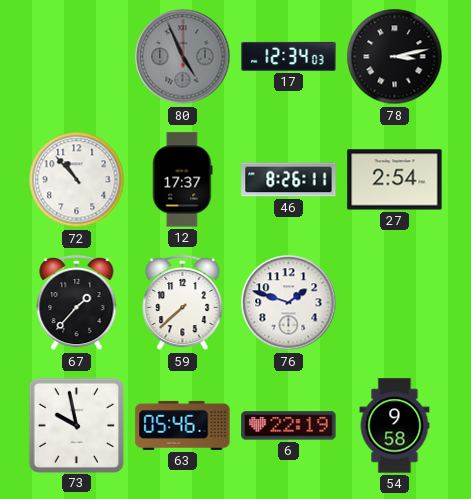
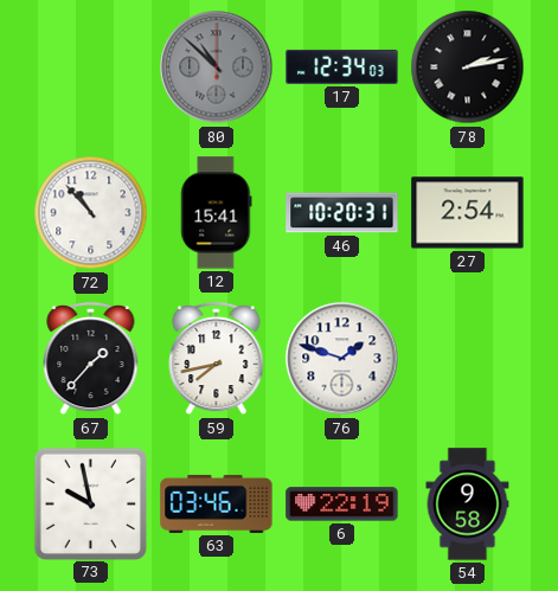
80: 4:56 -> 10:52
78: 3:13 -> 2:13
12: 17:37 -> 15:41
46: 8:26 -> 10:20
59: 7:38 -> 7:43
63: 05:46 -> 03:46
